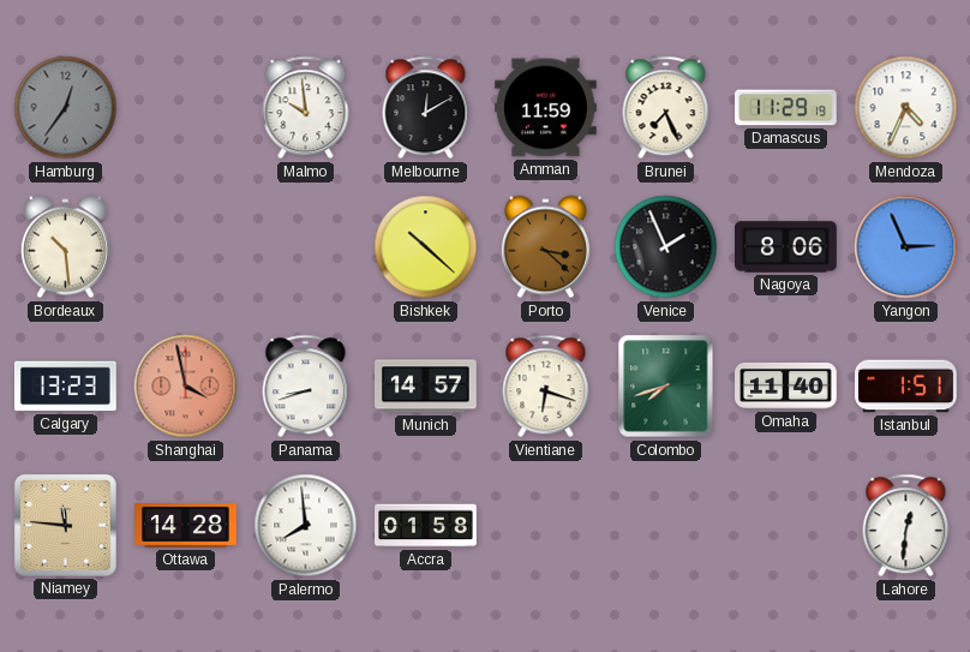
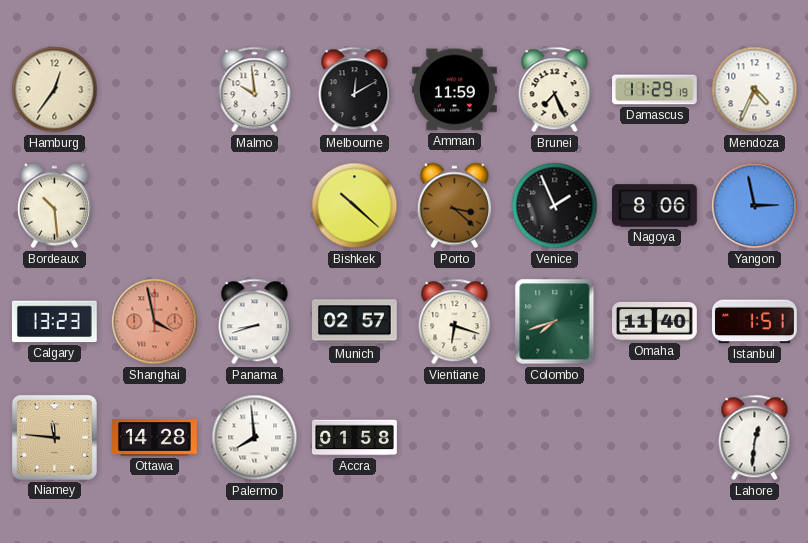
Hamburg dial: grey -> cream
Yangon: 2:56 -> 2:58
Munich: 14:57 -> 02:57
